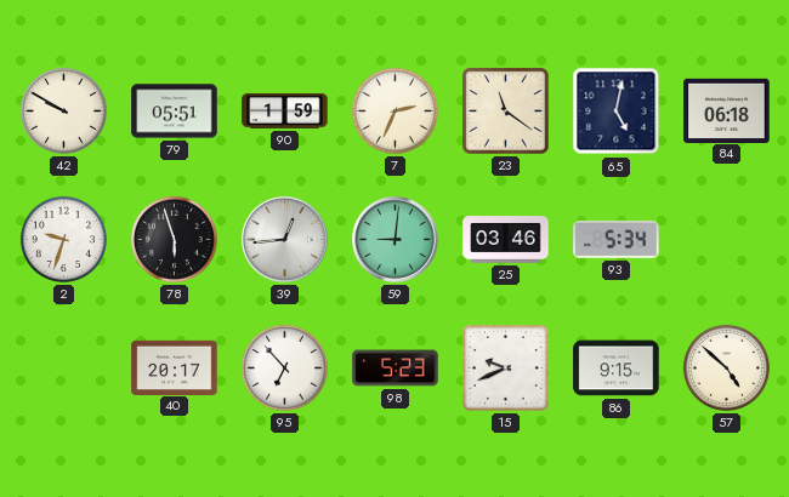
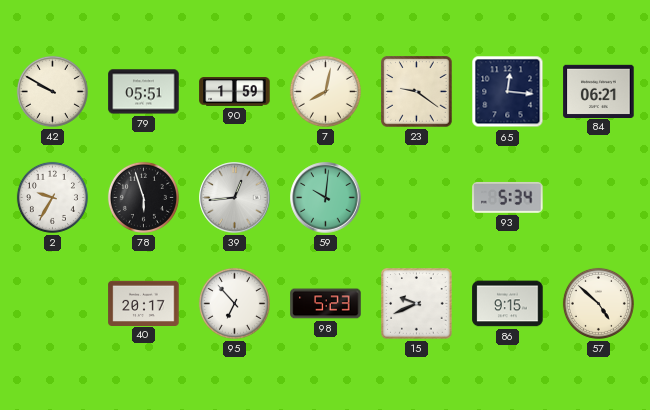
7: 2:34 -> 8:02
23: 11:21 -> 9:21
65: 5:02 -> 12:16
84: 06:18 -> 06:21
2: 9:33 -> 9:35
59: 9:01 -> 10:01
25: 03:46 -> none
